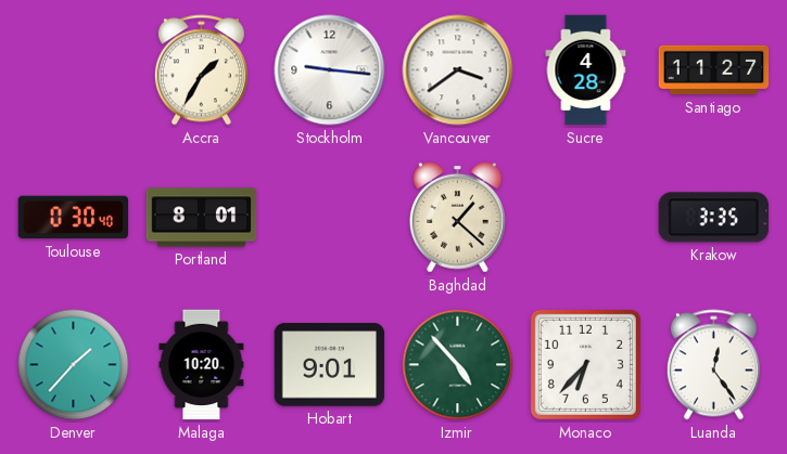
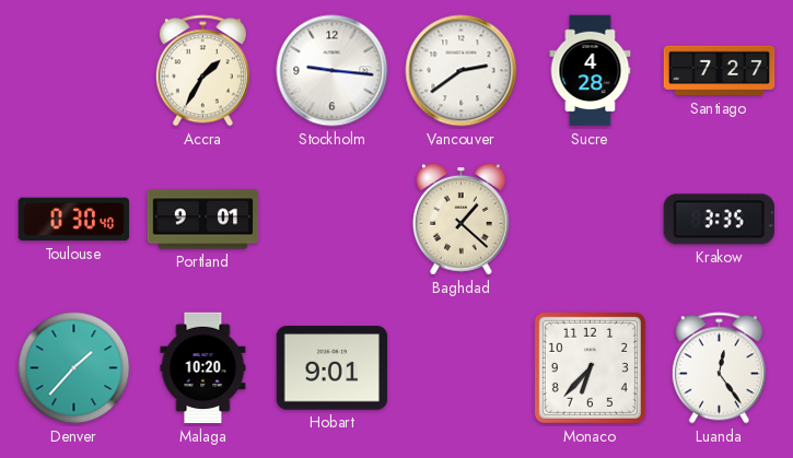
Vancouver: 3:39 -> 2:39
Santiago: 11:27 -> 7:27
Portland: 8:01 -> 9:01
Izmir: 4:53 -> none
